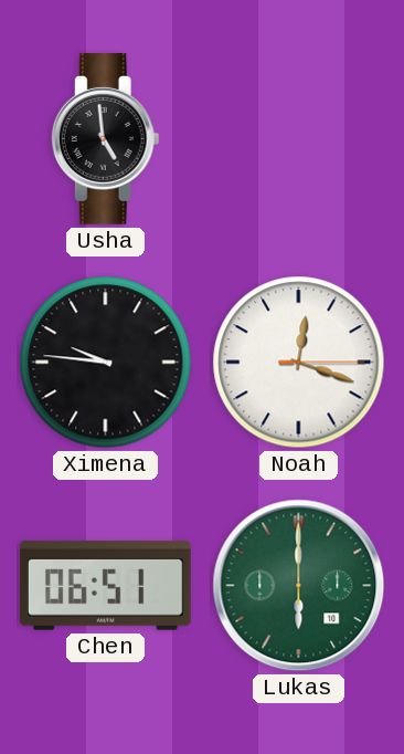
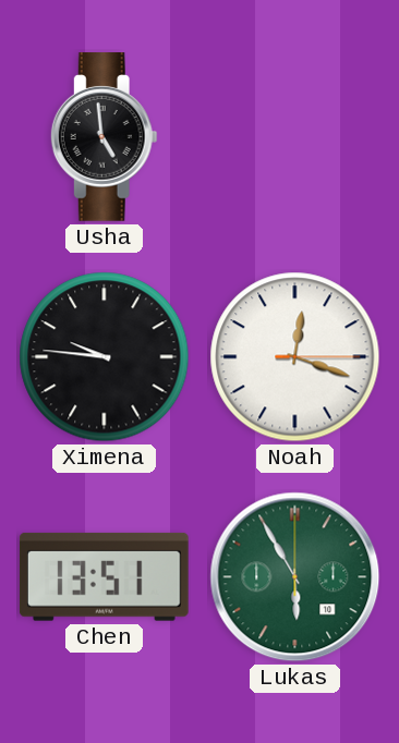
Chen: 06:51 -> 13:51
Lukas: 6:00 -> 5:55
